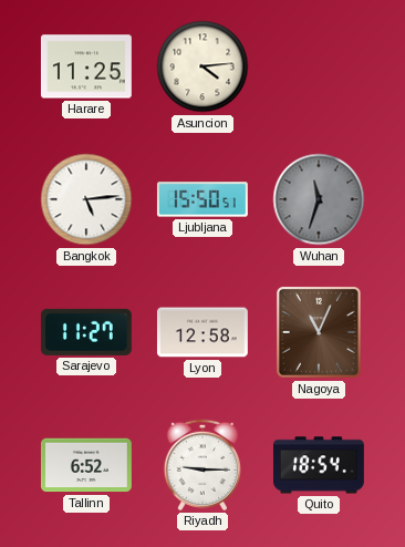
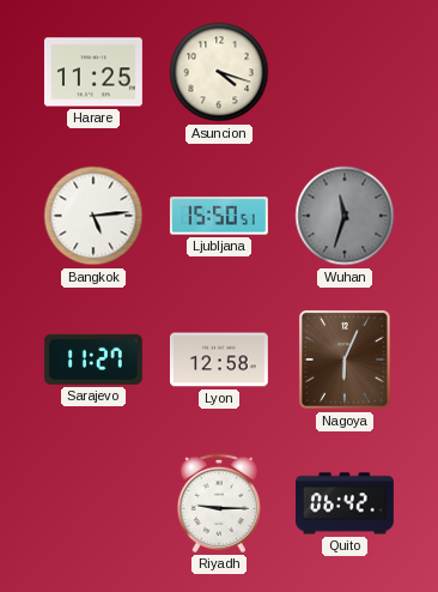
Asuncion: 4:14 -> 4:18
Nagoya: 11:04 -> 6:04
Tallinn: 6:52 -> none
Quito: 18:54 -> 06:42
